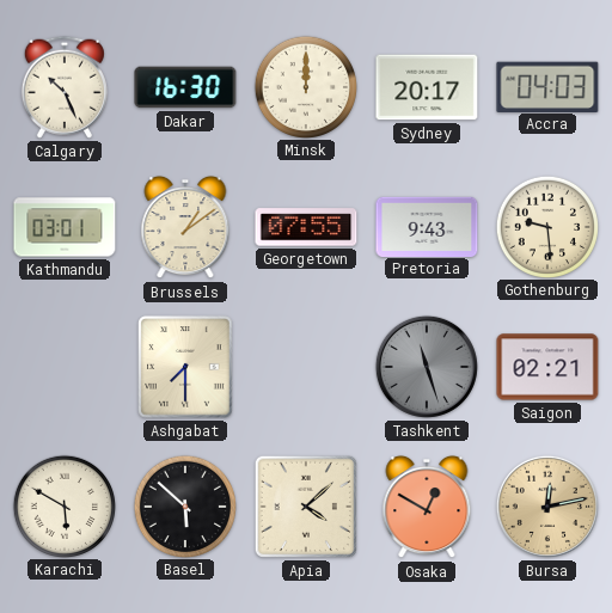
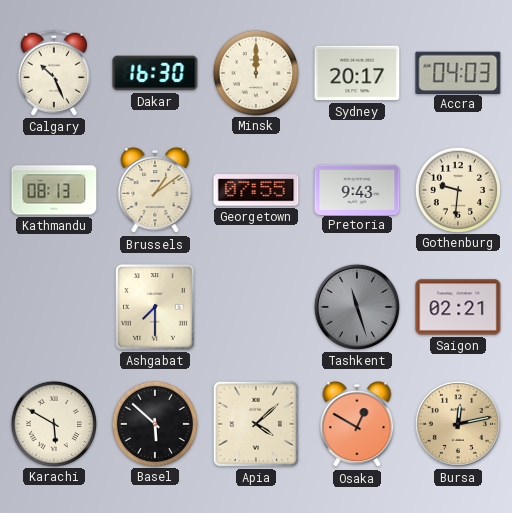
Kathmandu: 03:01 -> 08:13
Gothenburg: 9:29 -> 9:31
